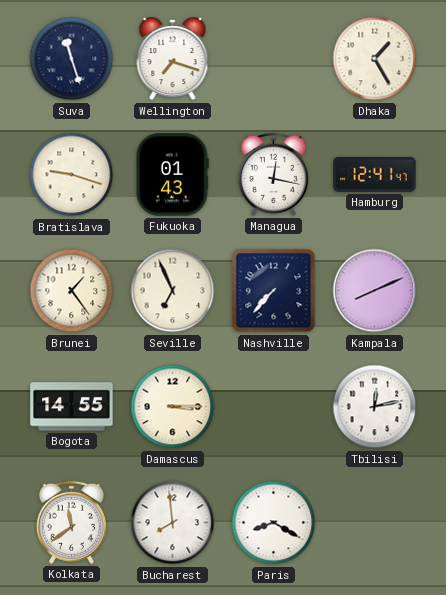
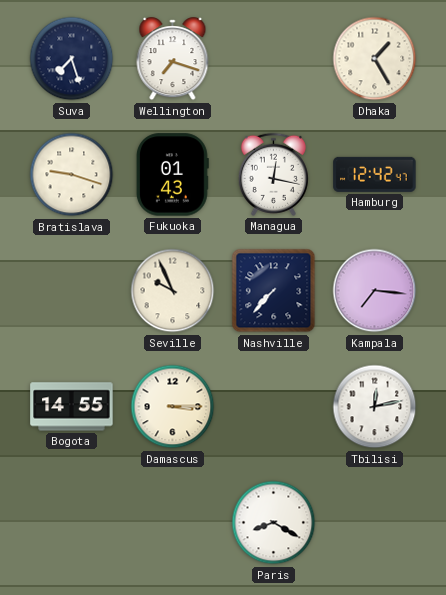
Suva: 11:27 -> 7:27
Hamburg: 12:41 -> 12:42
Brunei: 1:24 -> none
Seville: 6:56 -> 9:56
Kampala: 8:11 -> 7:16
Kolkata: 11:39 -> none
Bucharest: 7:59 -> none
